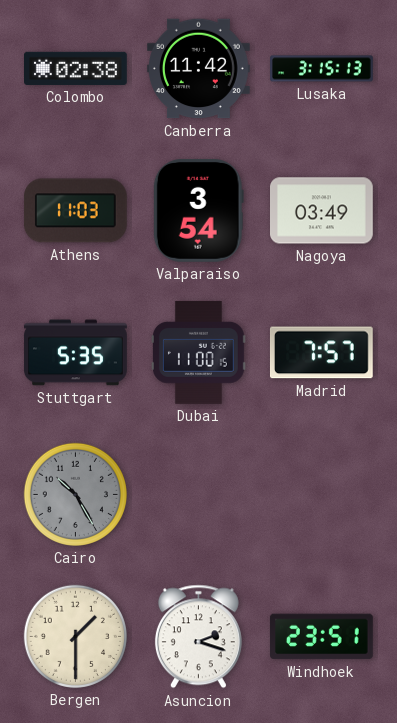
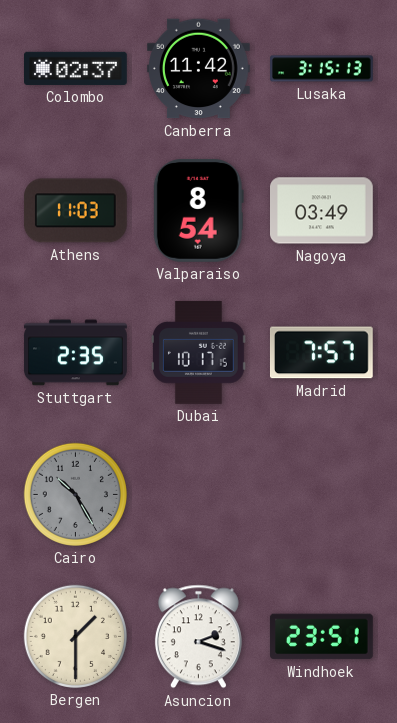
Colombo: 02:38 -> 02:37
Valparaiso: 3:54 -> 8:54
Stuttgart: 5:35 -> 2:35
Dubai: 11:00 -> 10:17
